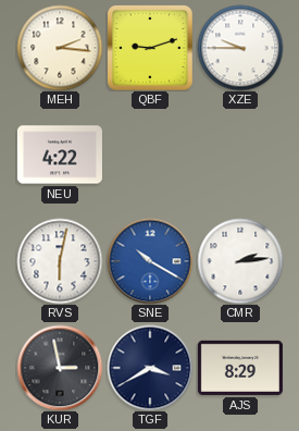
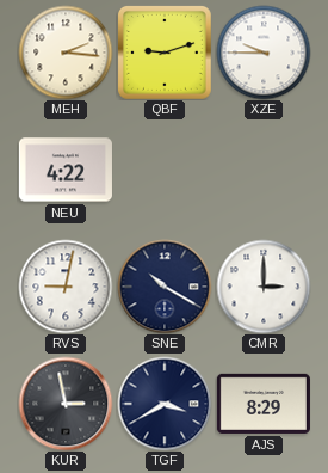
RVS: 6:02 -> 9:02
SNE dial: blue -> navy
CMR: 2:14 -> 3:00
